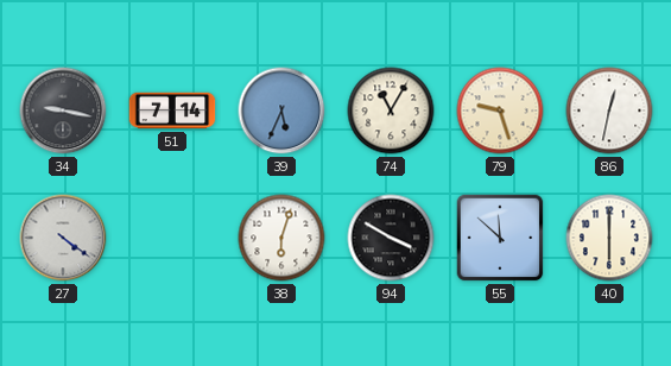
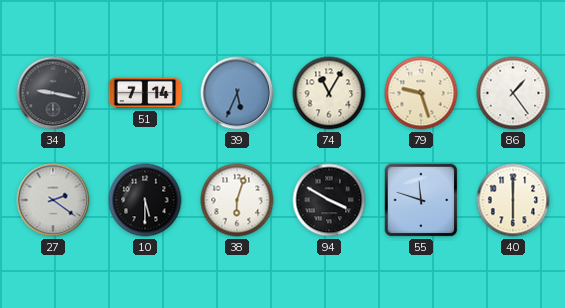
86: 12:32 -> 1:24
27: 4:21 -> 2:21
10: none -> 5:30
55: 11:52 -> 11:48
